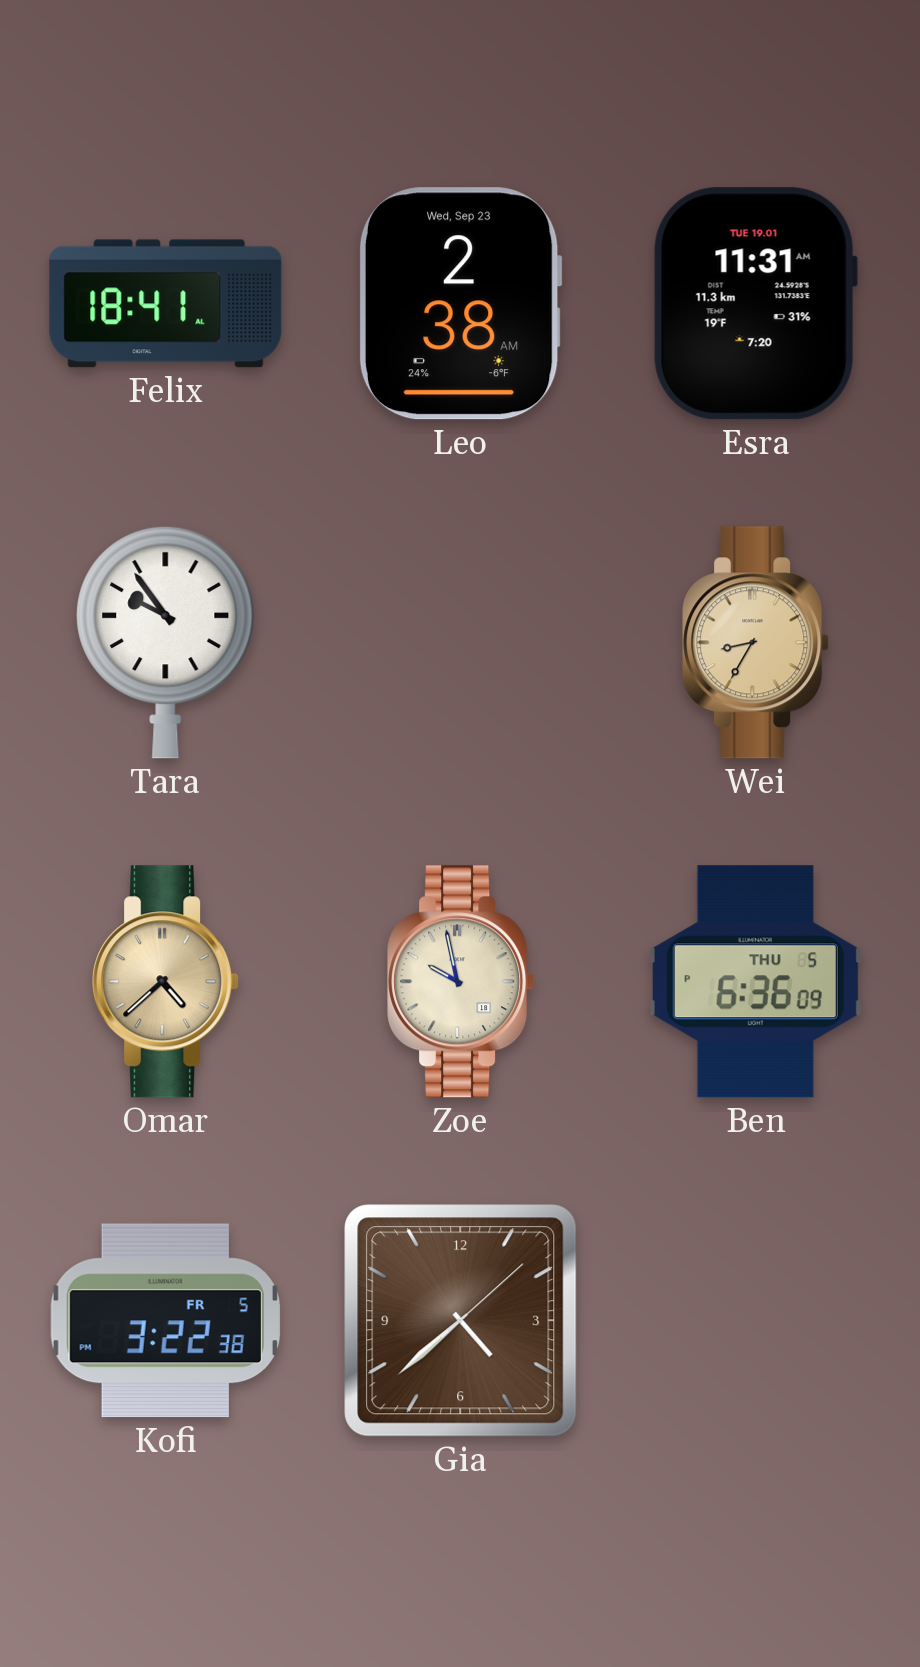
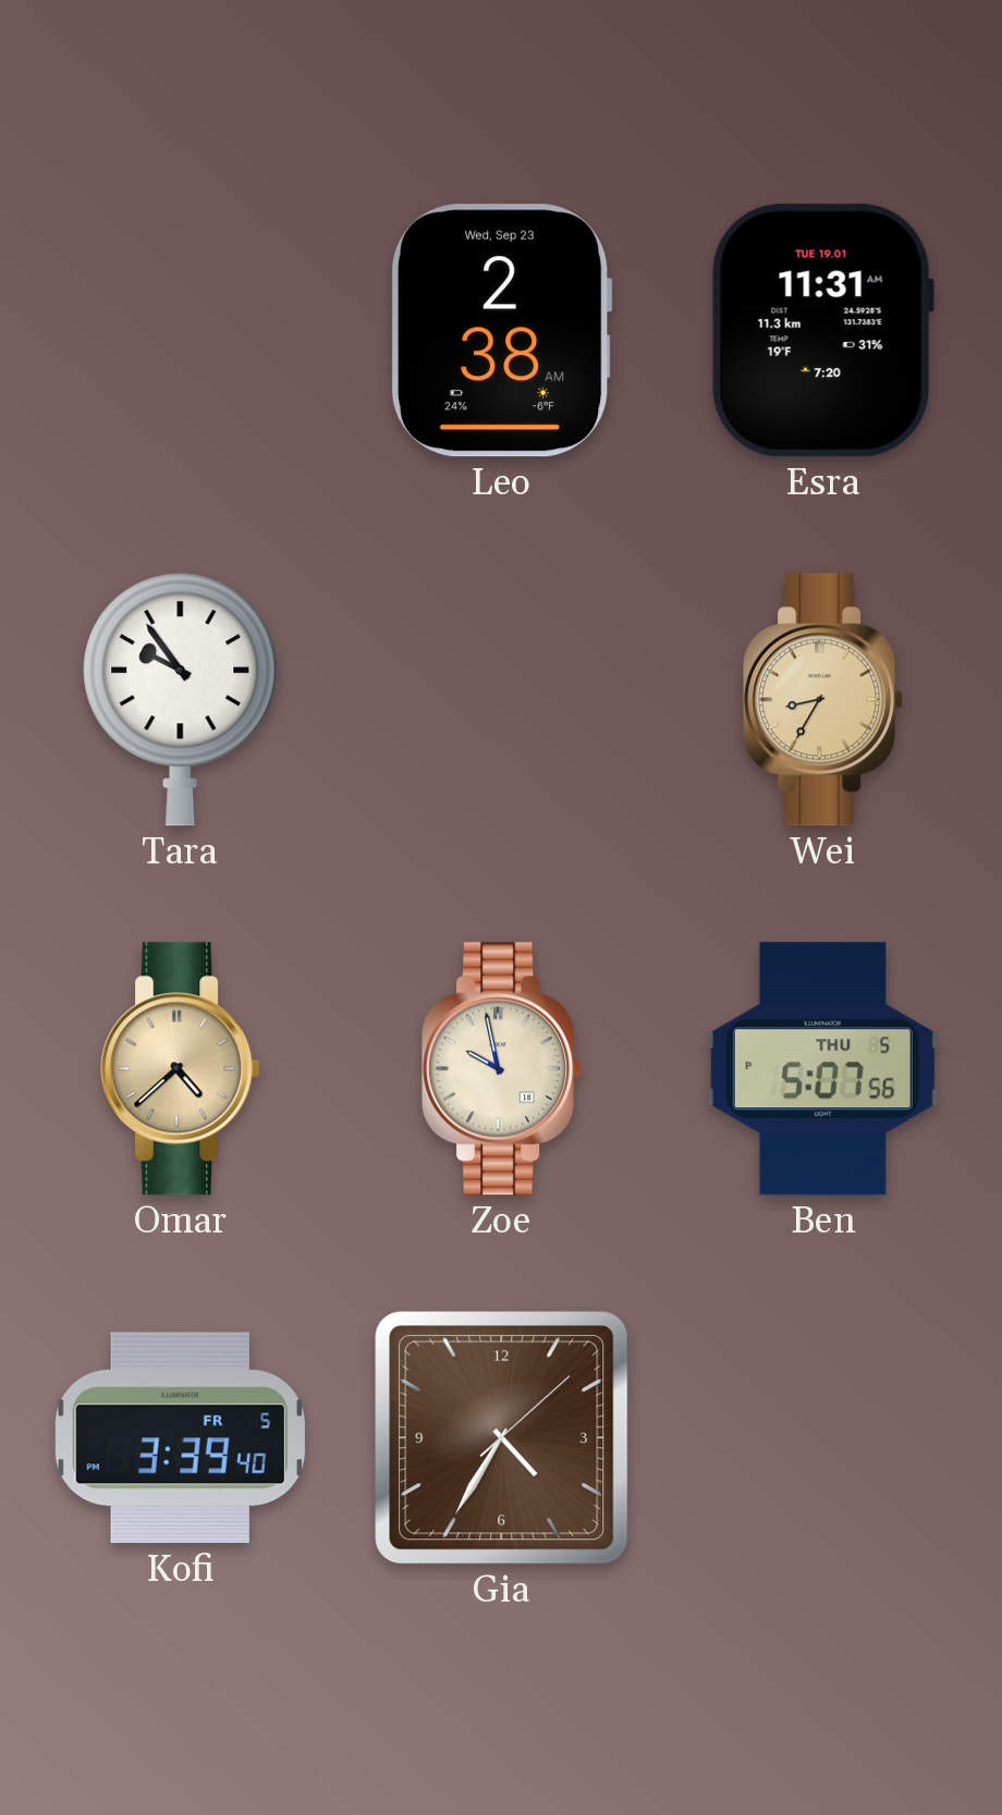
Felix: 18:41 -> none
Ben: 6:36 -> 5:07
Kofi: 3:22 -> 3:39
Gia: 4:38 -> 4:35
